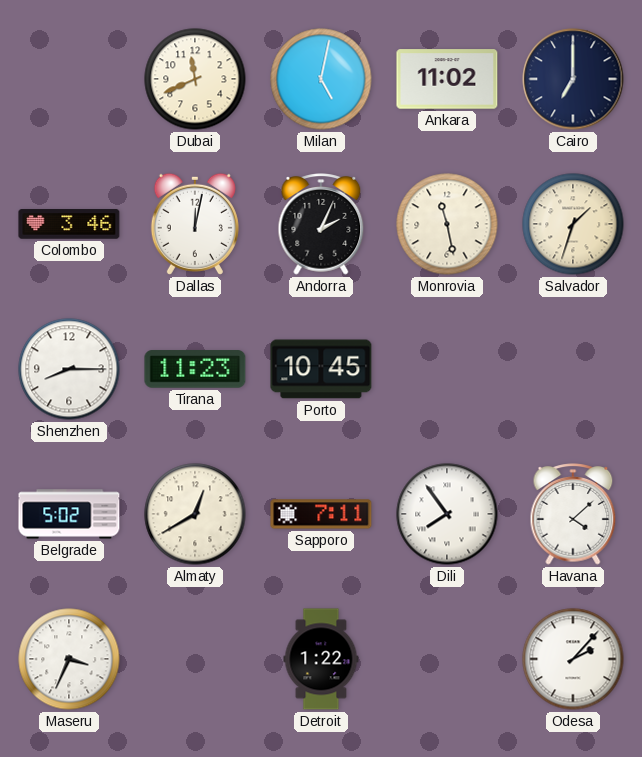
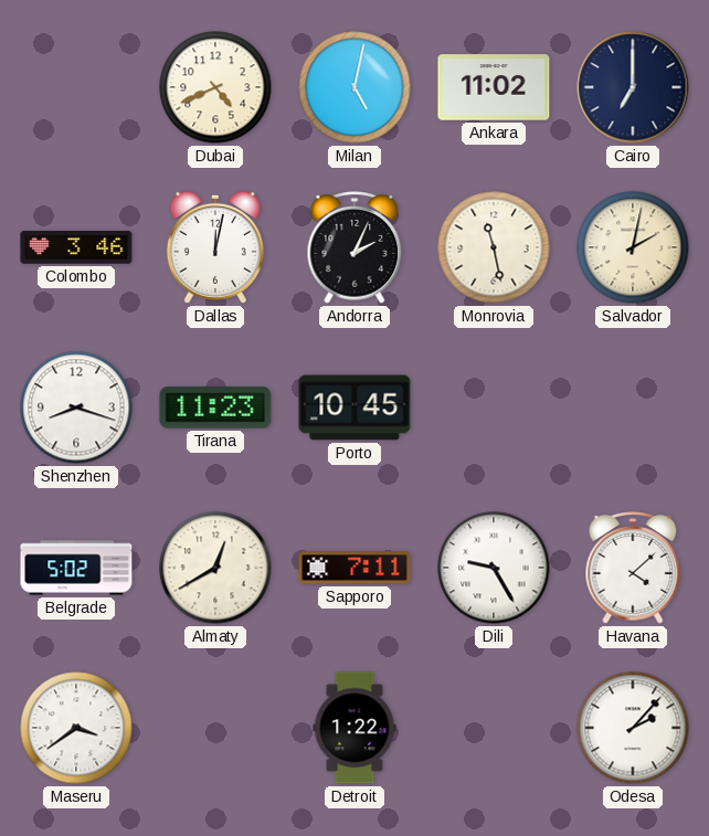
Dubai: 11:41 -> 4:41
Salvador: 1:33 -> 2:02
Shenzhen: 8:15 -> 8:18
Dili: 7:54 -> 9:25
Maseru: 3:34 -> 3:39
